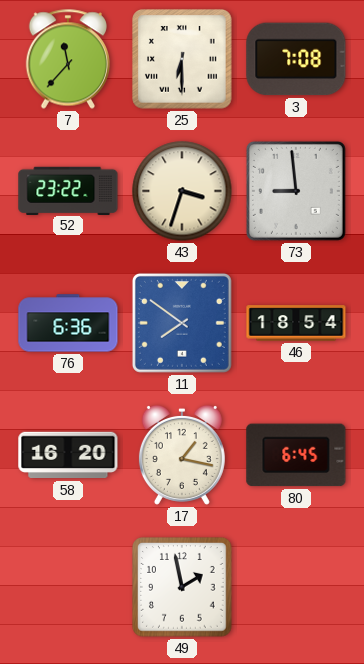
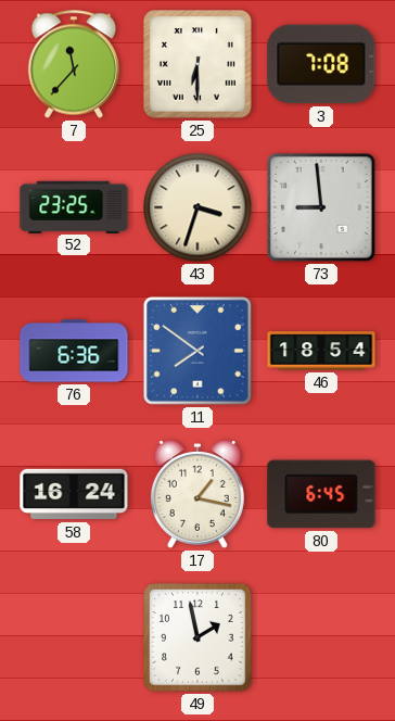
52: 23:22 -> 23:25
58: 16:20 -> 16:24
